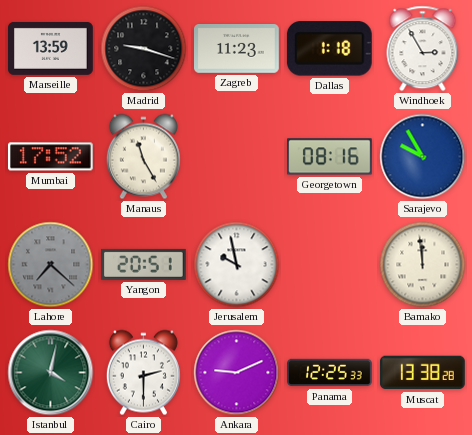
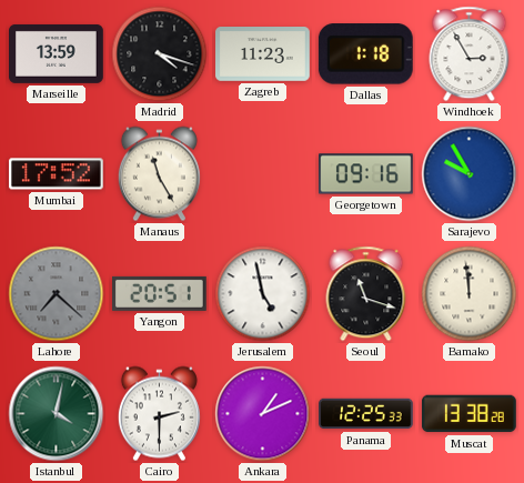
Madrid: 9:18 -> 4:18
Georgetown: 08:16 -> 09:16
Jerusalem: 9:58 -> 4:58
Seoul: none -> 11:18
Ankara: 9:11 -> 1:11
